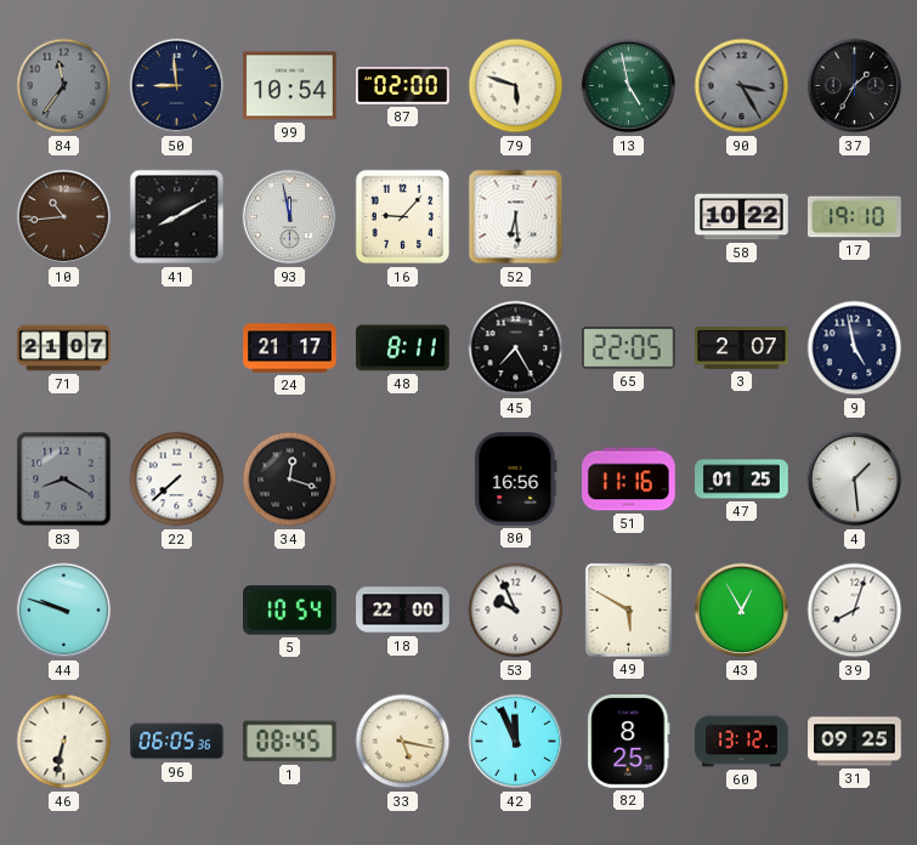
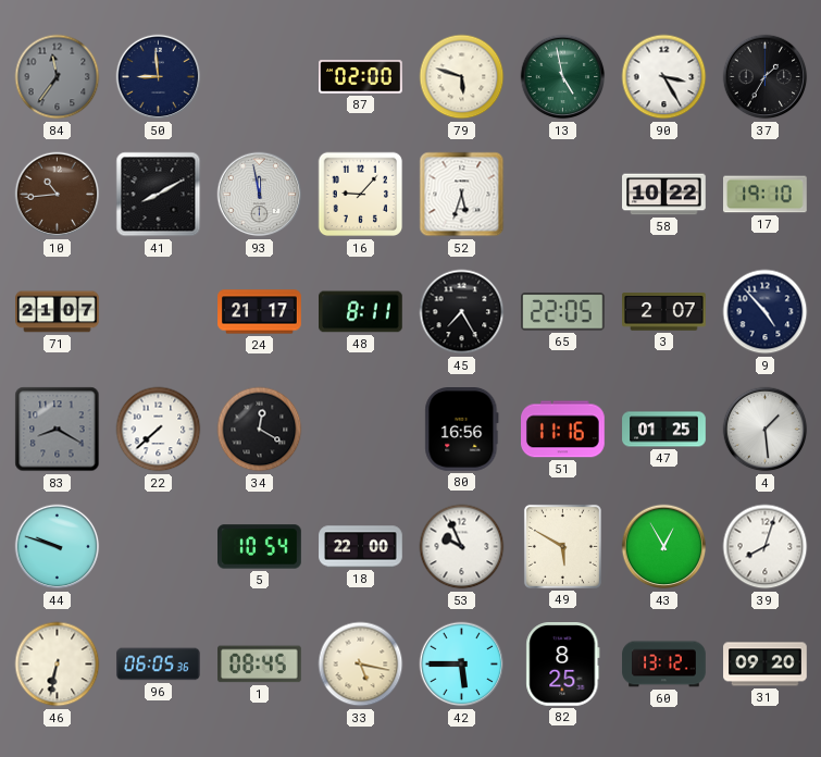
99: 10:54 -> none
90 dial: grey -> white
52: 6:29 -> 5:33
9: 4:58 -> 4:53
34: 12:18 -> 12:20
42: 11:56 -> 5:45
31: 09:25 -> 09:20
